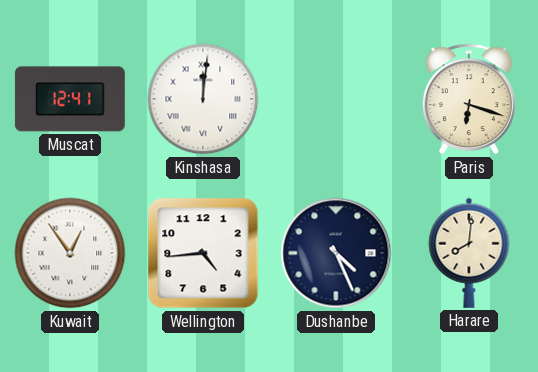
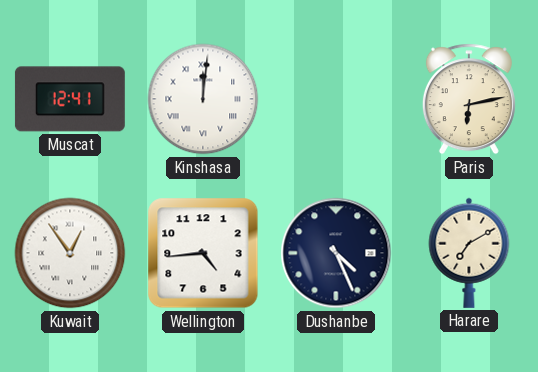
Paris: 6:18 -> 6:13
Harare: 8:01 -> 7:10
